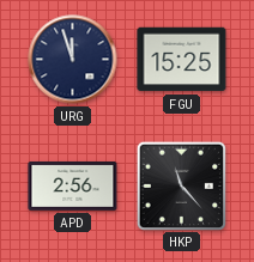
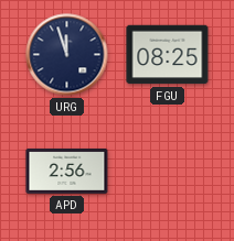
FGU: 15:25 -> 08:25
HKP: 11:23 -> none
